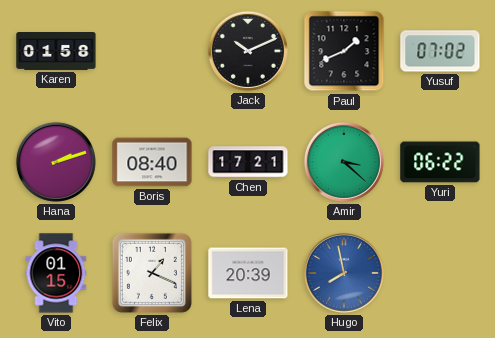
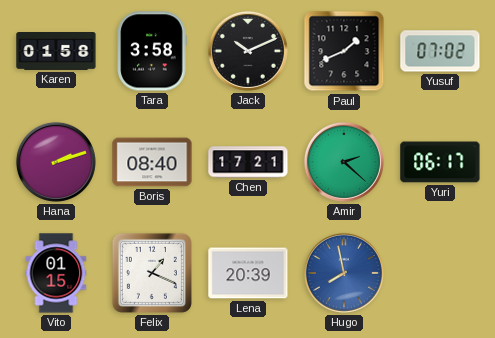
Tara: none -> 3:58
Amir: 3:22 -> 2:22
Yuri: 06:22 -> 06:17
